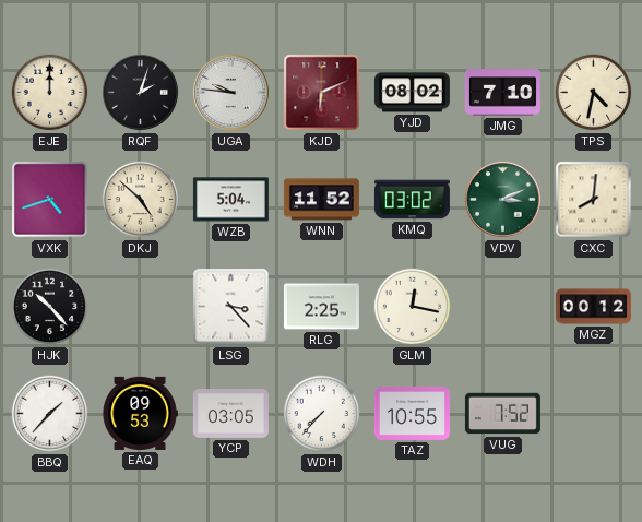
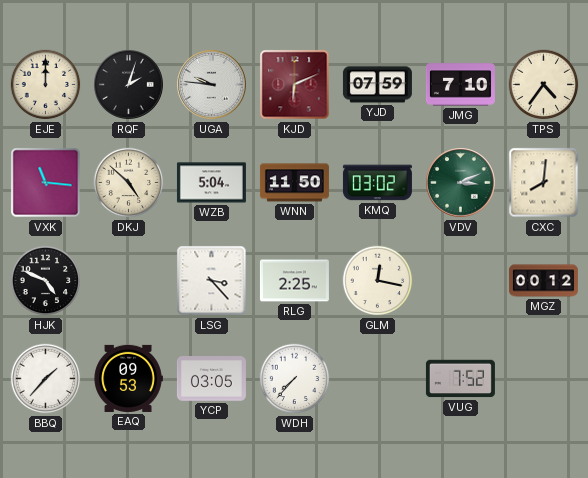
YJD: 08:02 -> 07:59
TPS: 4:32 -> 4:36
VXK: 4:42 -> 11:16
WNN: 11:52 -> 11:50
HJK: 10:23 -> 4:49
TAZ: 10:55 -> none
